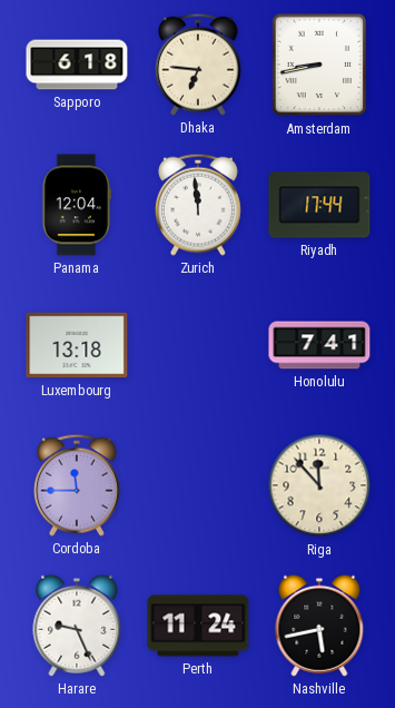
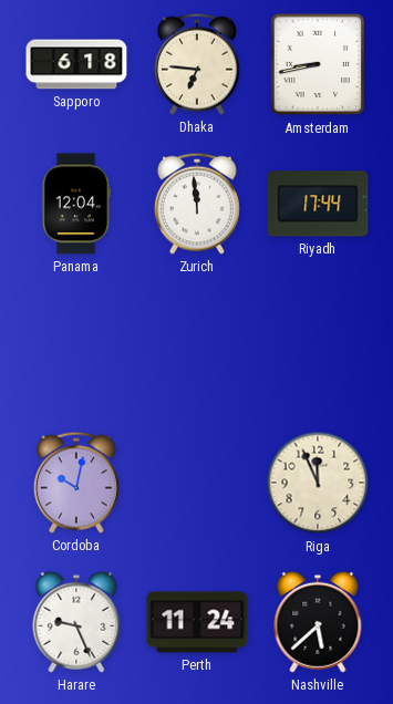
Luxembourg: 13:18 -> none
Honolulu: 7:41 -> none
Cordoba: 11:45 -> 10:02
Riga: 11:53 -> 11:56
Nashville: 5:43 -> 5:38
